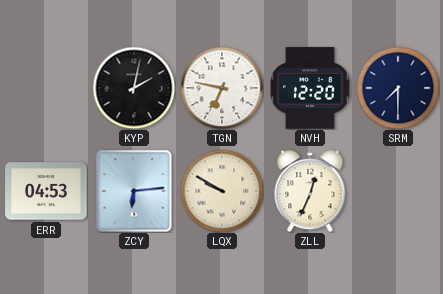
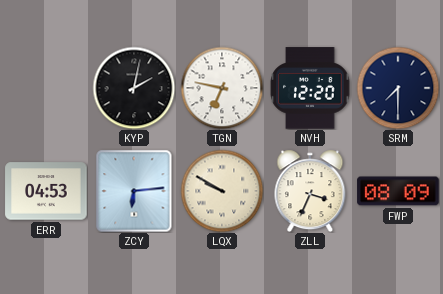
ZLL: 12:34 -> 3:34
FWP: none -> 08:09
